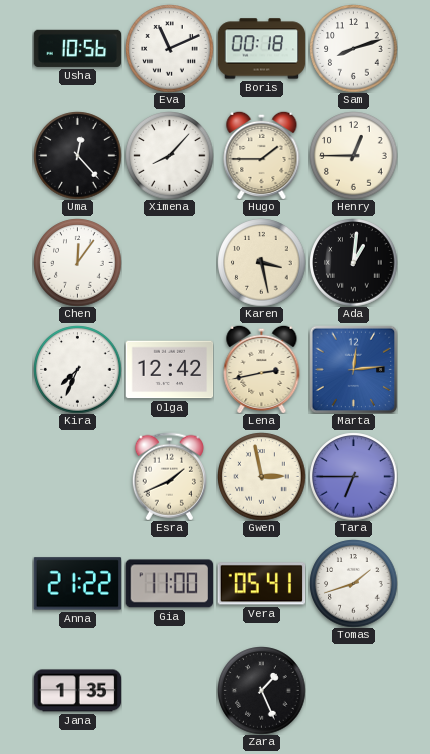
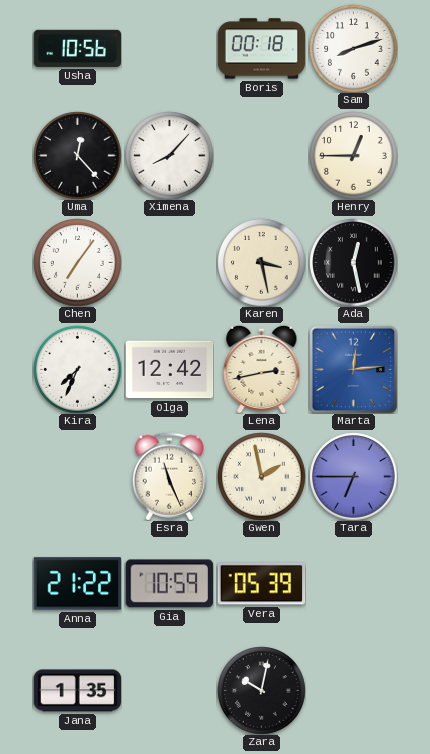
Eva: 11:11 -> none
Hugo: 1:45 -> none
Chen: 12:06 -> 7:06
Ada: 1:01 -> 12:28
Esra: 1:41 -> 11:26
Gwen: 2:58 -> 1:58
Gia: 11:00 -> 10:59
Vera: 05:41 -> 05:39
Tomas: 1:42 -> none
Zara: 1:26 -> 10:02
